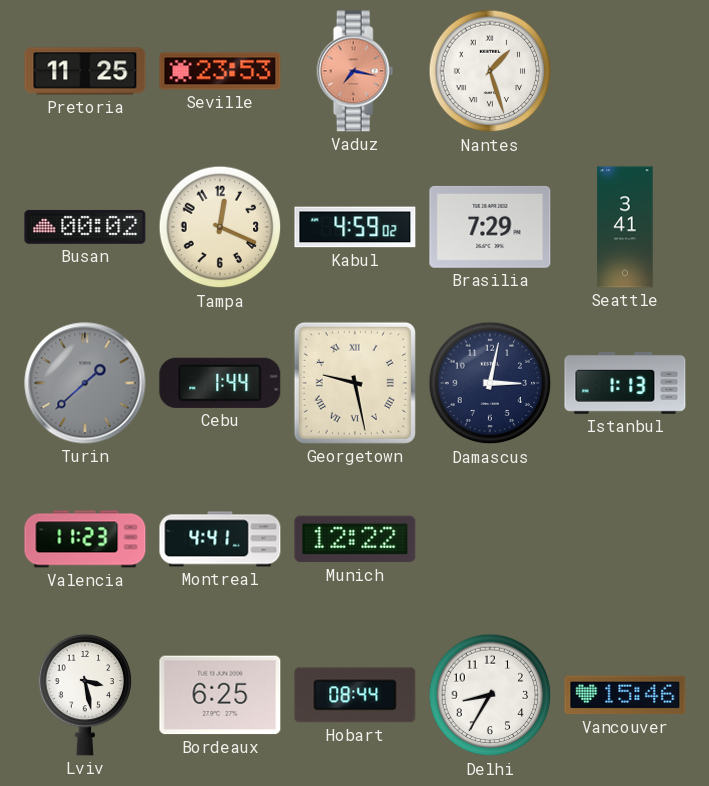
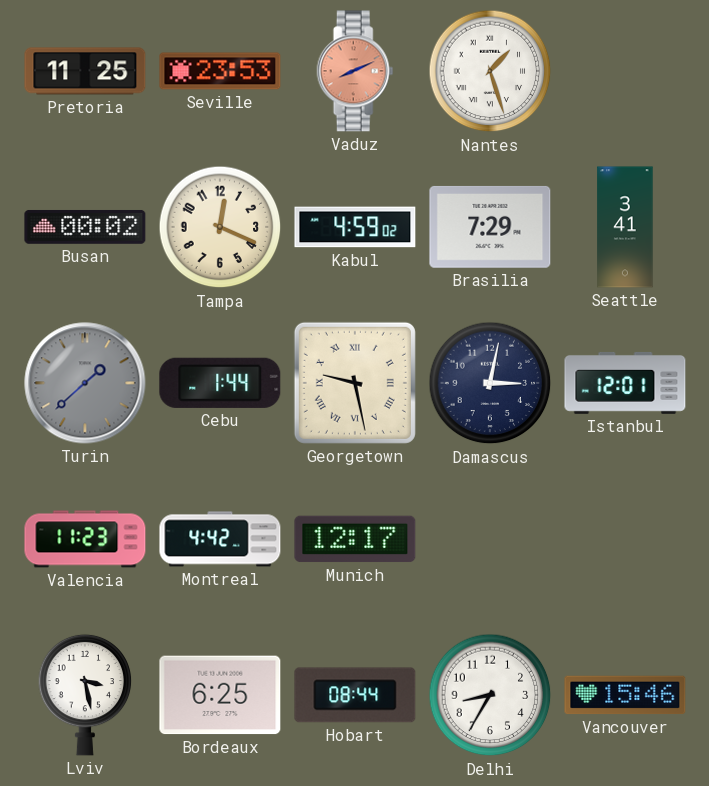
Vaduz: 7:17 -> 8:11
Istanbul: 1:13 -> 12:01
Montreal: 4:41 -> 4:42
Munich: 12:22 -> 12:17
